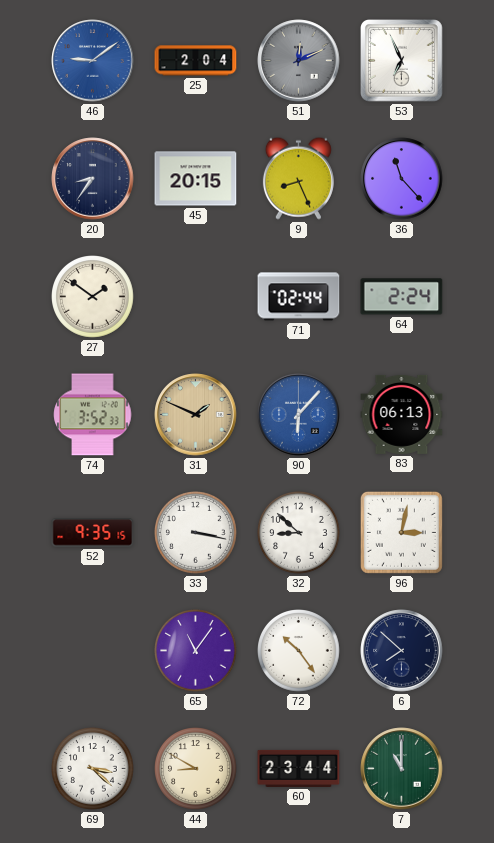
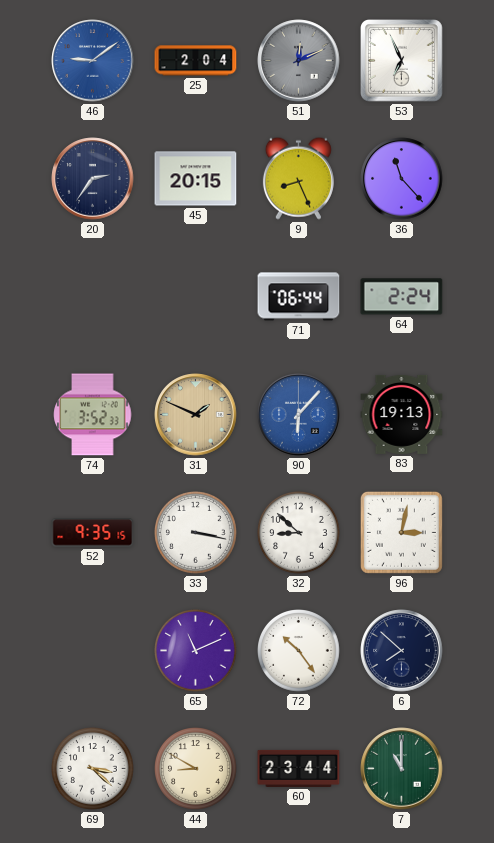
20: 8:36 -> 2:36
27: 1:51 -> none
71: 02:44 -> 06:44
83: 06:13 -> 19:13
65: 11:06 -> 11:11
